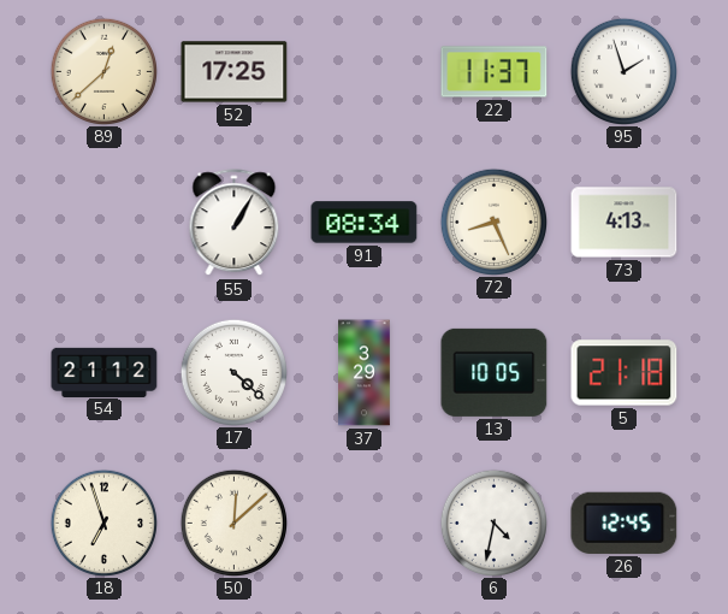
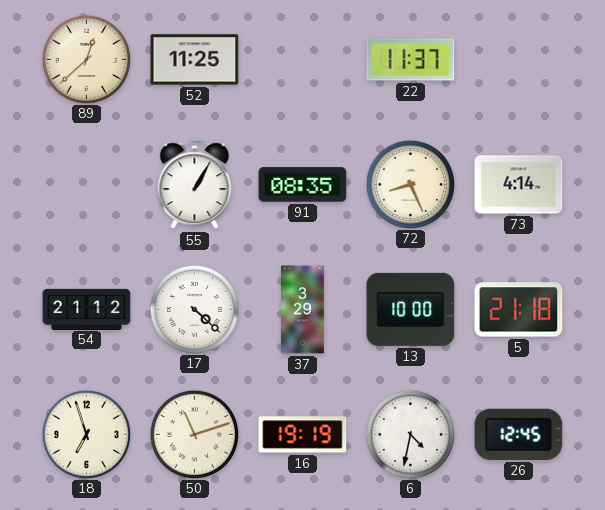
52: 17:25 -> 11:25
95: 1:57 -> none
91: 08:34 -> 08:35
73: 4:13 -> 4:14
13: 10:05 -> 10:00
50: 12:08 -> 11:12
16: none -> 19:19
